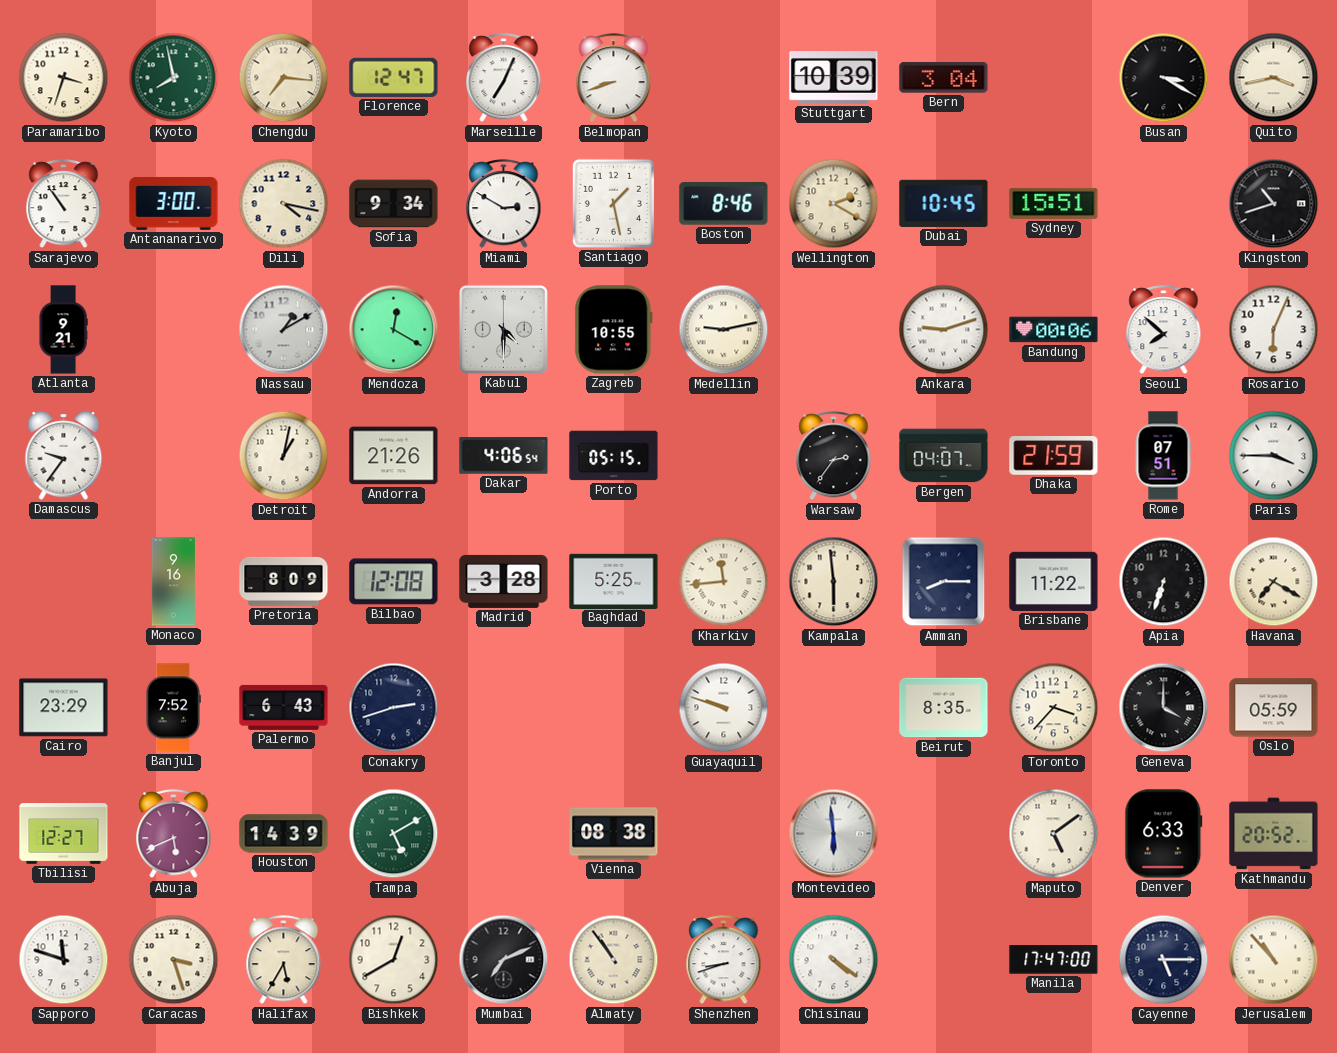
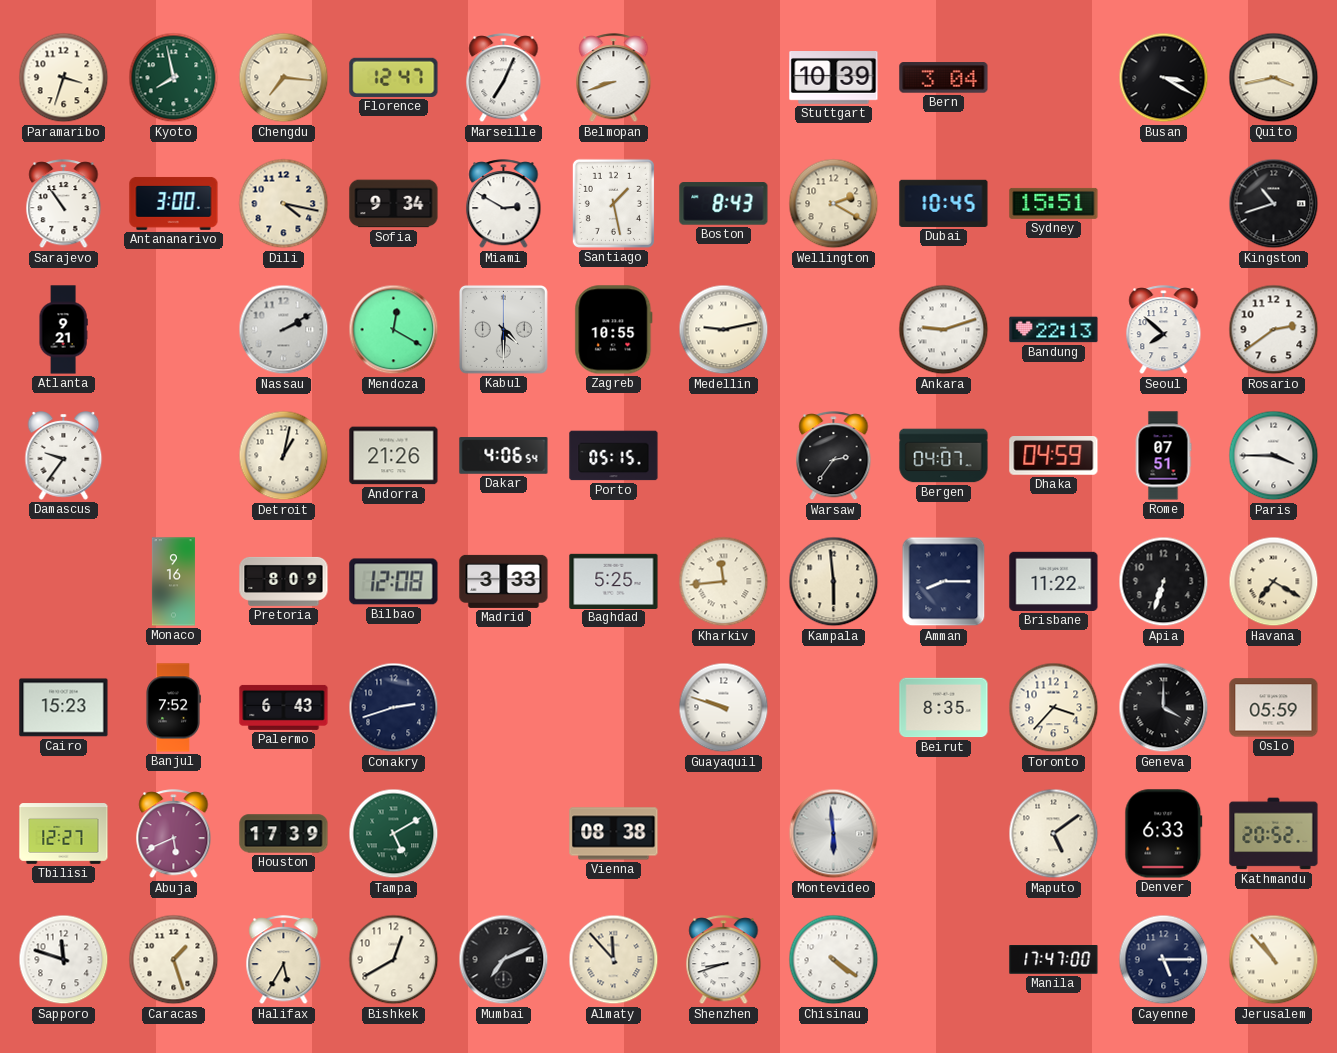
Boston: 8:46 -> 8:43
Nassau: 1:10 -> 2:10
Bandung: 00:06 -> 22:13
Rosario: 6:04 -> 2:39
Dhaka: 21:59 -> 04:59
Madrid: 3:28 -> 3:33
Cairo: 23:29 -> 15:23
Houston: 14:39 -> 17:39
Caracas: 3:27 -> 1:27
Almaty: 10:54 -> 11:53
